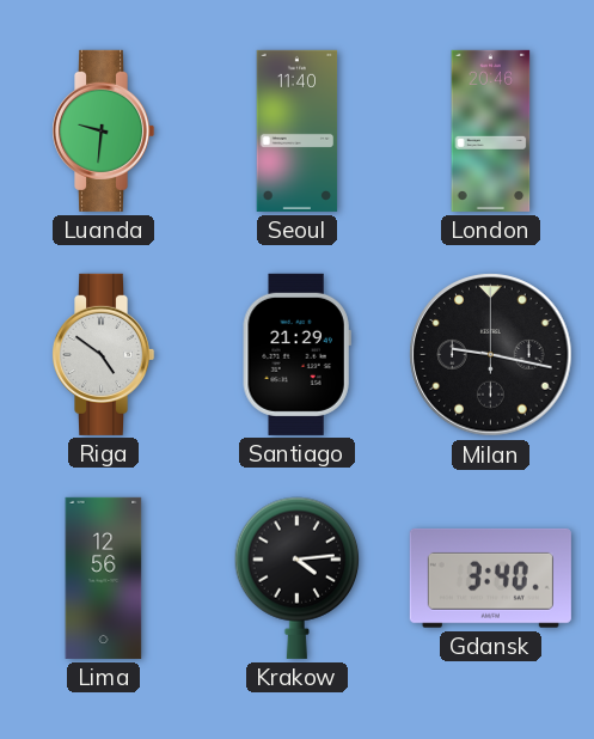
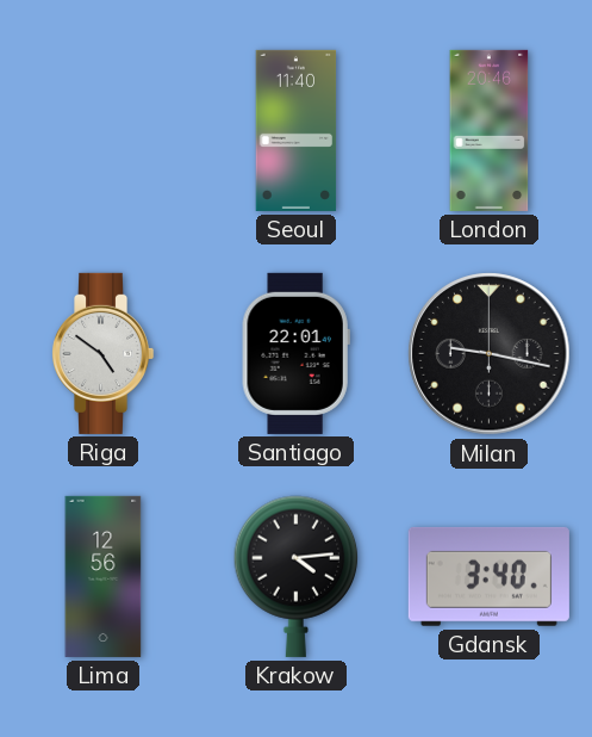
Luanda: 9:31 -> none
Santiago: 21:29 -> 22:01
